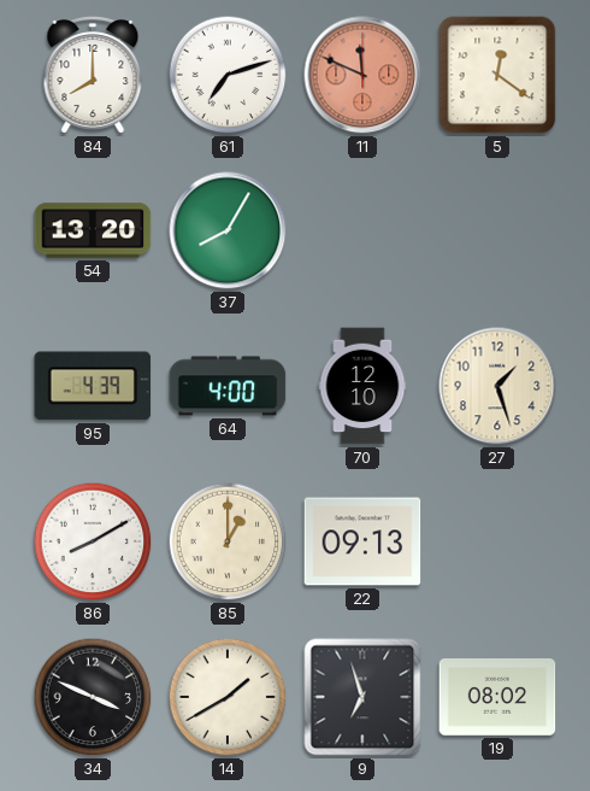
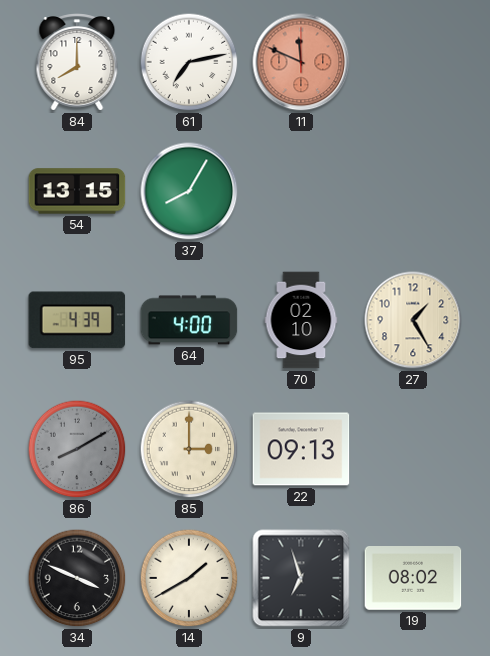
61: 7:12 -> 7:13
5: 12:21 -> none
54: 13:20 -> 13:15
70: 12:10 -> 02:10
27: 1:27 -> 1:25
86 dial: white -> grey
85: 1:00 -> 3:00
